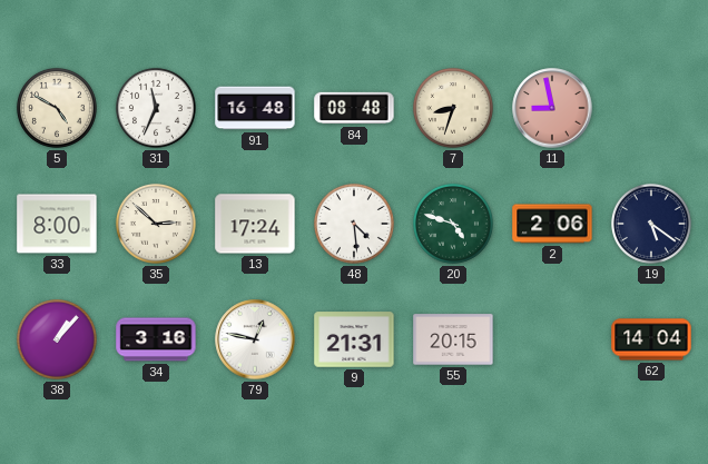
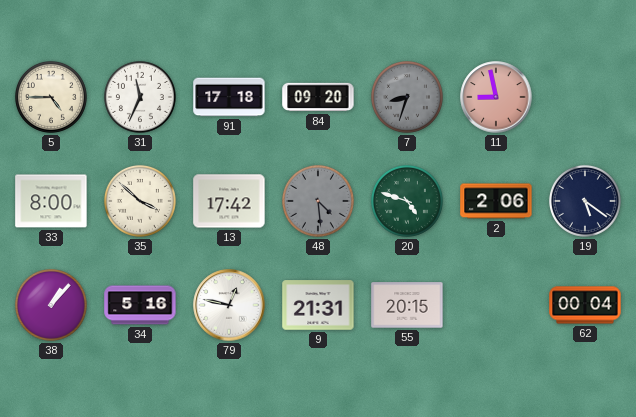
5: 4:50 -> 4:45
91: 16:48 -> 17:18
84: 08:48 -> 09:20
7 dial: cream -> grey
35: 2:52 -> 3:52
13: 17:24 -> 17:42
48 dial: white -> grey
34: 3:16 -> 5:16
62: 14:04 -> 00:04
